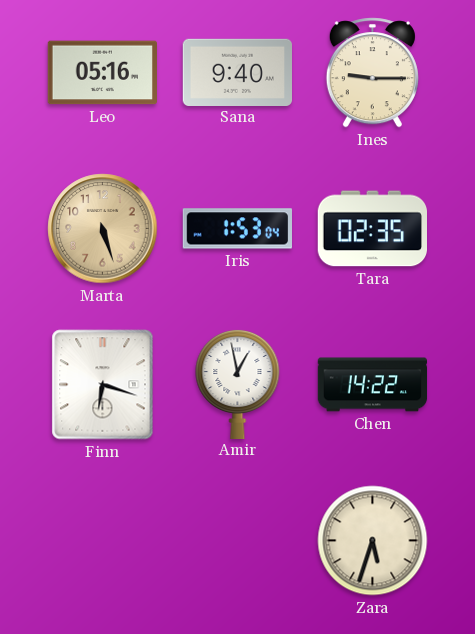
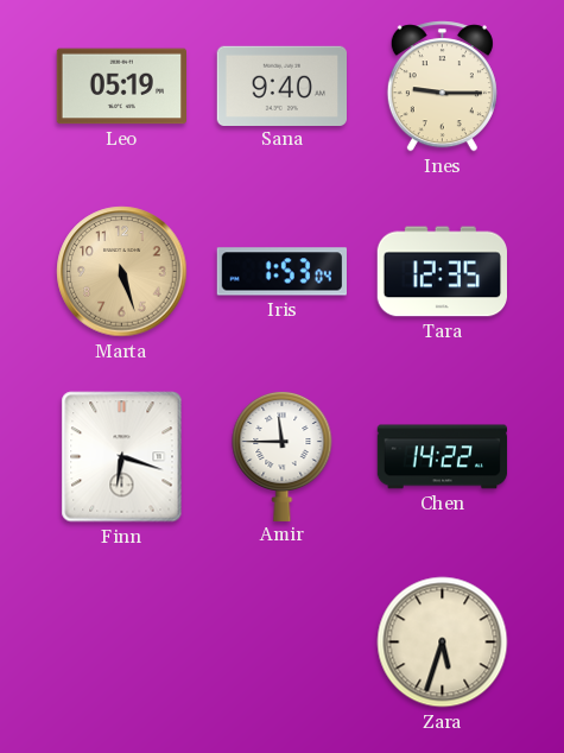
Leo: 05:16 -> 05:19
Tara: 02:35 -> 12:35
Amir: 12:58 -> 11:45
